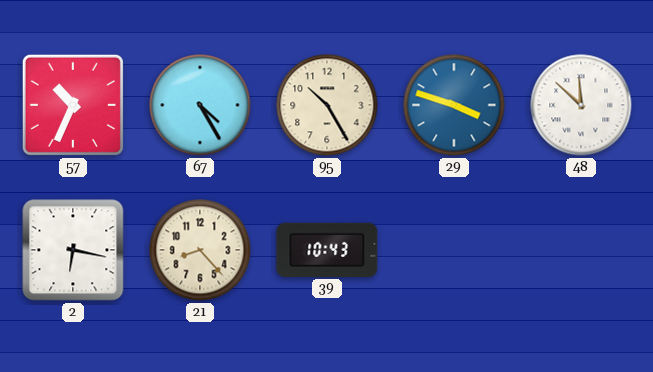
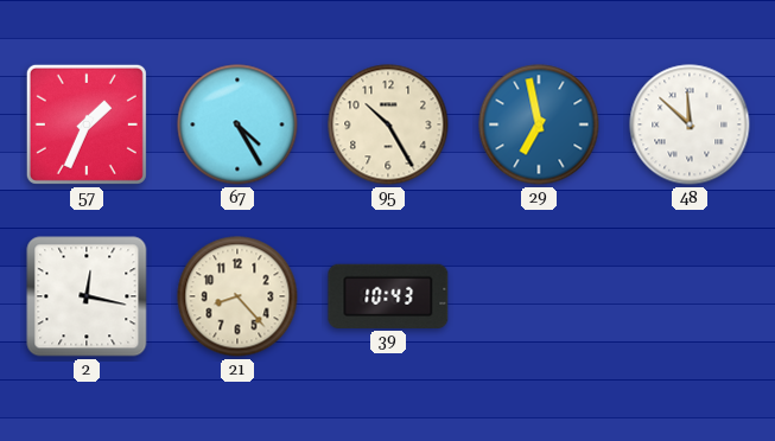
57: 10:34 -> 1:34
29: 3:48 -> 6:58
2: 6:17 -> 12:17
